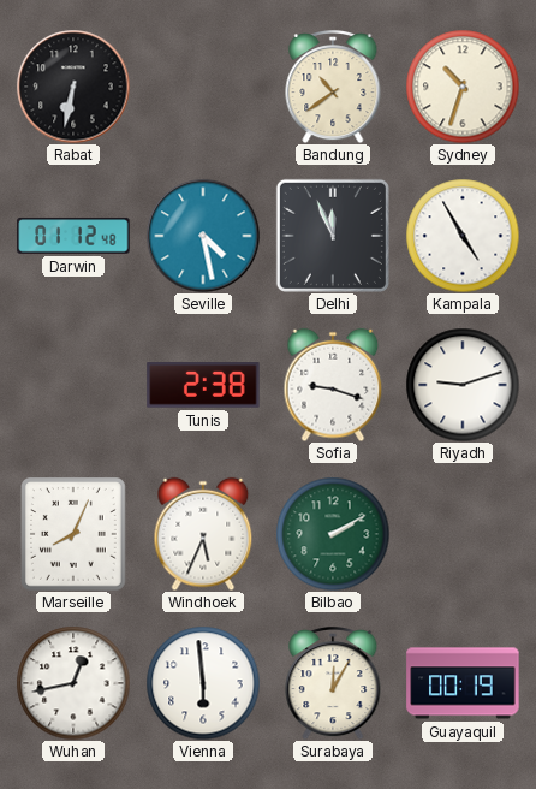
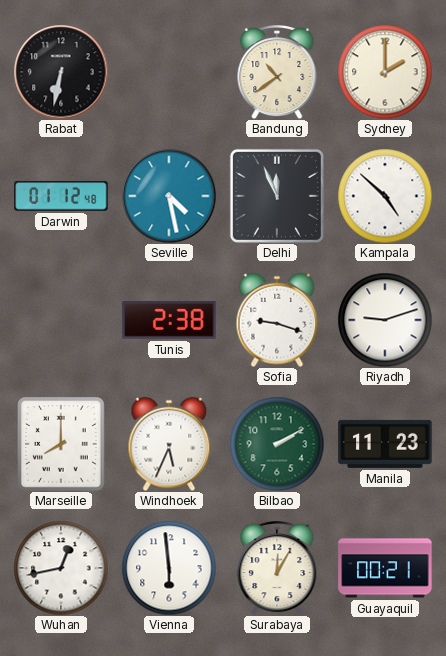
Sydney: 10:33 -> 2:00
Kampala: 4:55 -> 4:52
Marseille: 8:04 -> 8:00
Manila: none -> 11:23
Guayaquil: 00:19 -> 00:21
